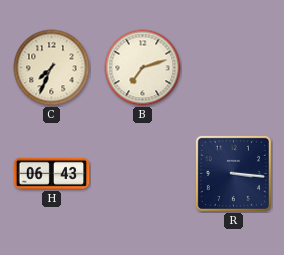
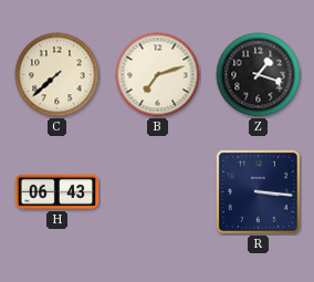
C: 7:34 -> 7:38
Z: none -> 1:18
